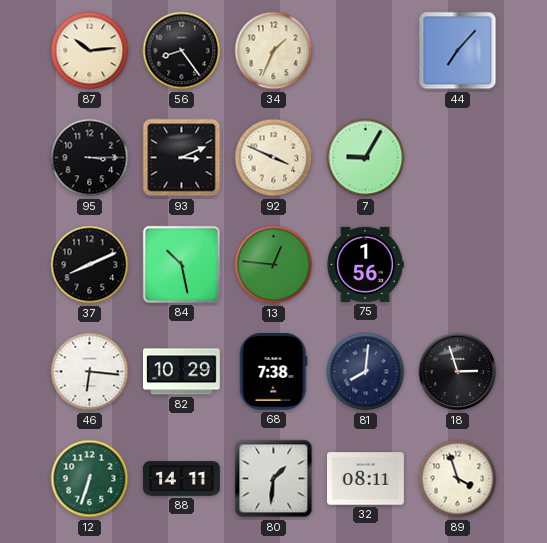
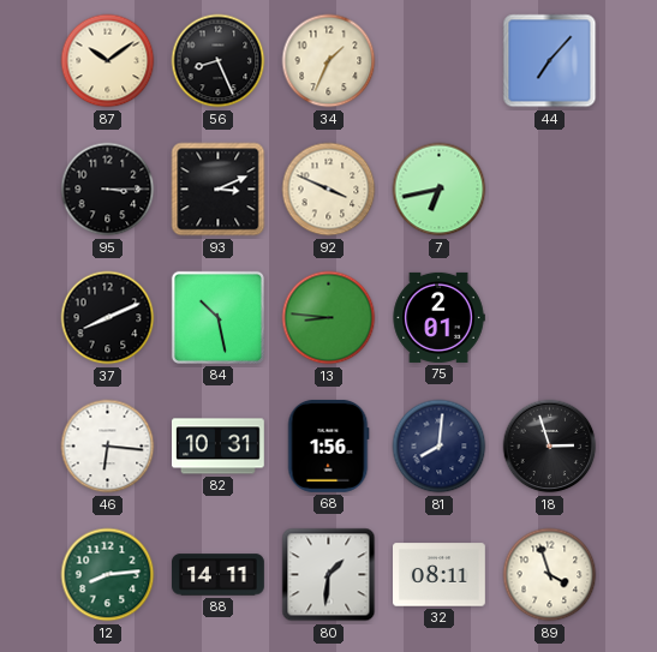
87: 10:14 -> 10:09
56: 8:24 -> 8:26
7: 9:05 -> 6:43
13: 12:46 -> 8:46
75: 1:56 -> 2:01
82: 10:29 -> 10:31
68: 7:38 -> 1:56
12: 6:33 -> 8:14
